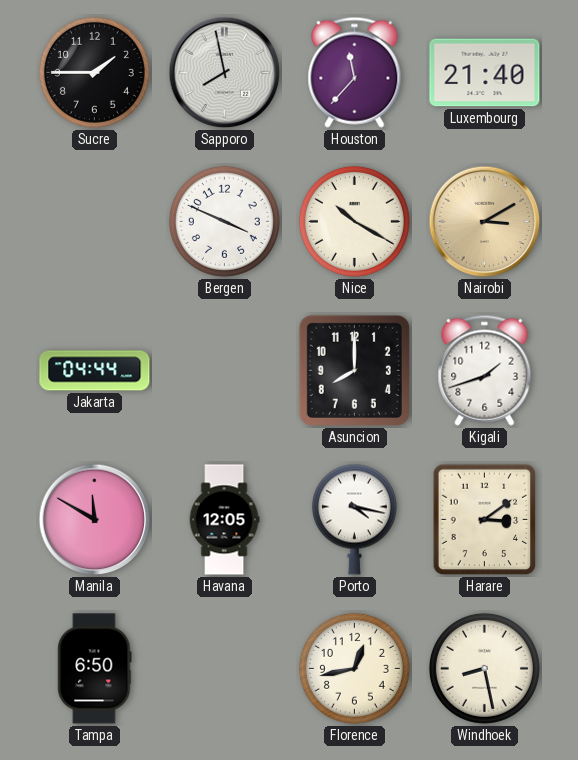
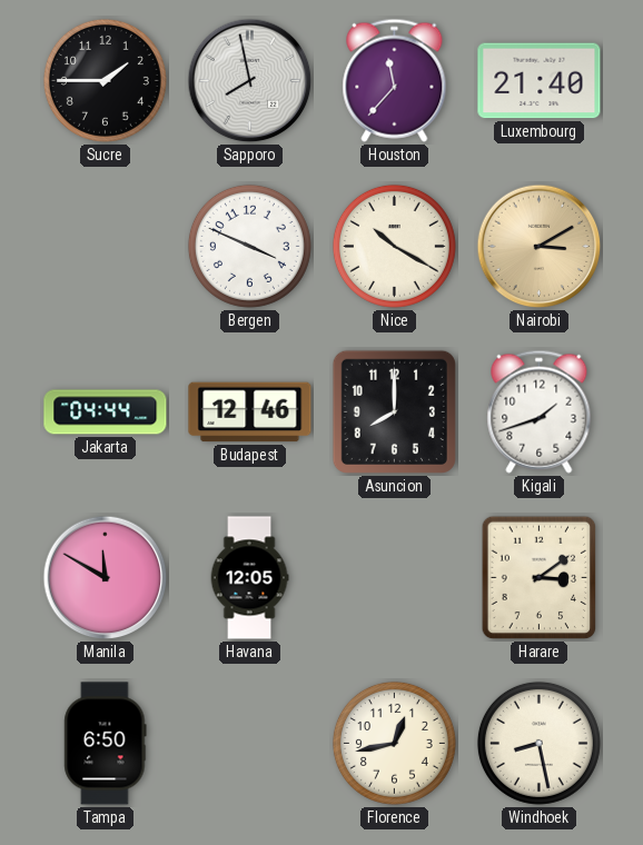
Budapest: none -> 12:46
Porto: 4:17 -> none
